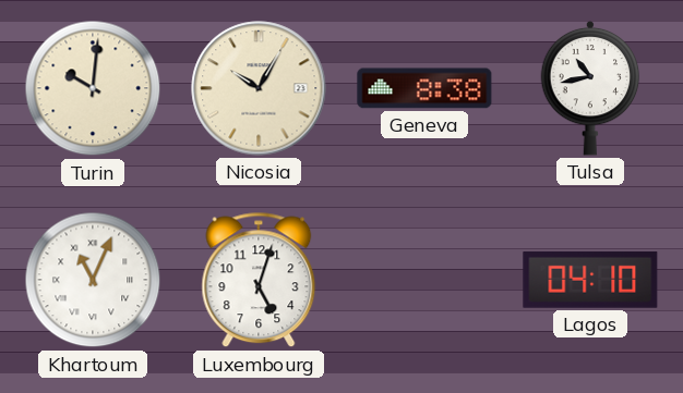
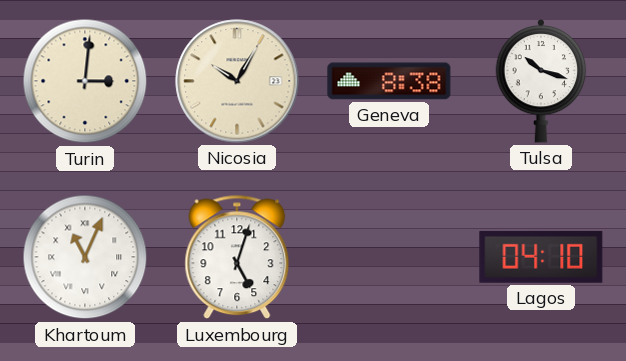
Turin: 10:01 -> 3:01
Tulsa: 10:43 -> 10:18
